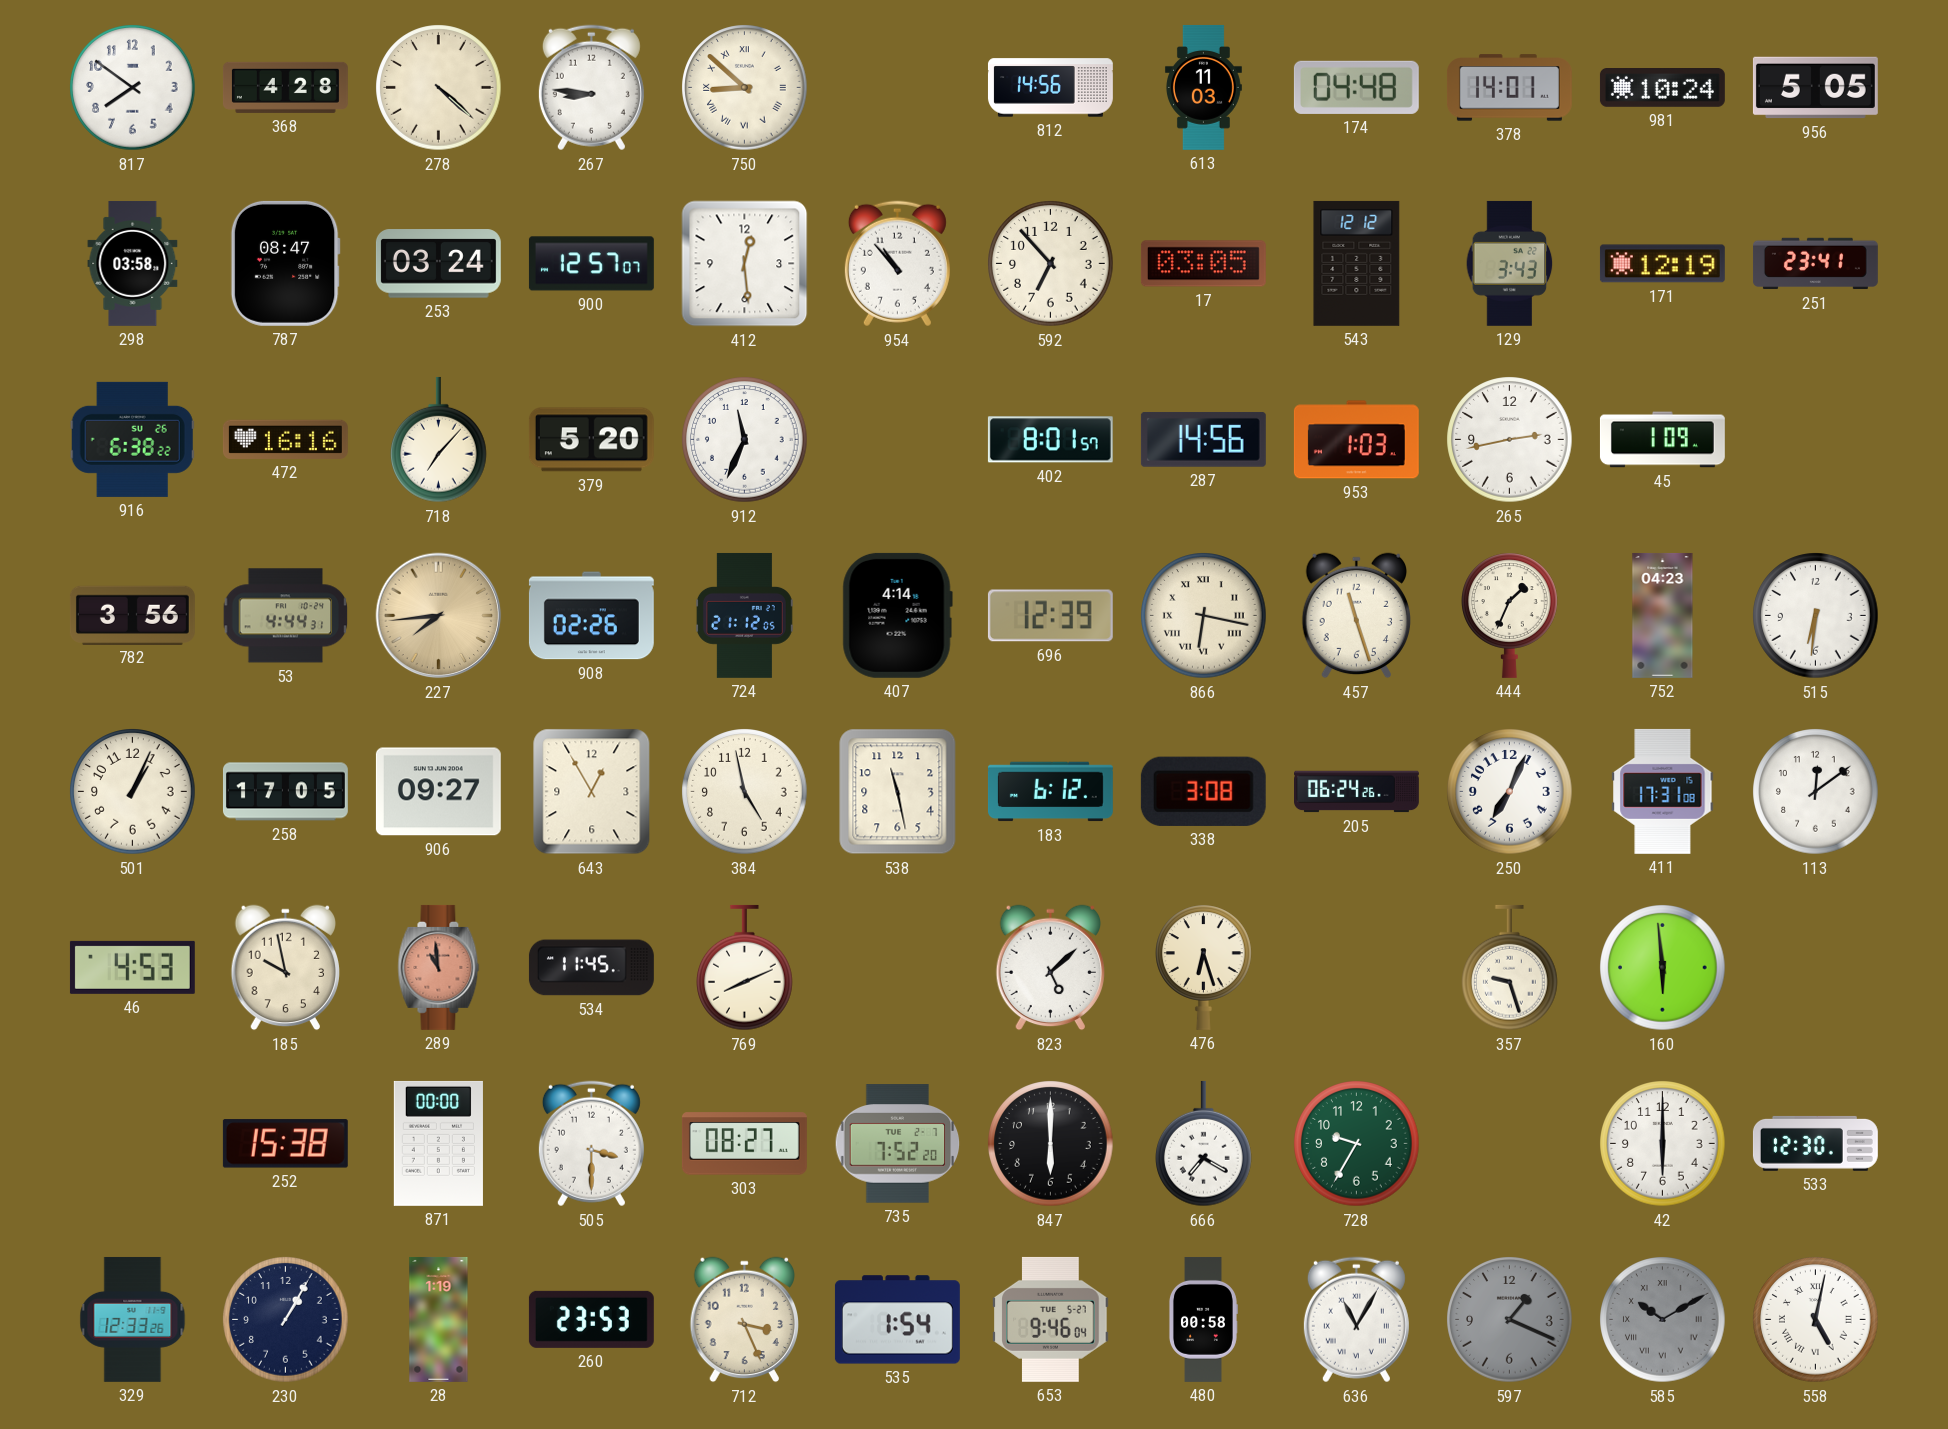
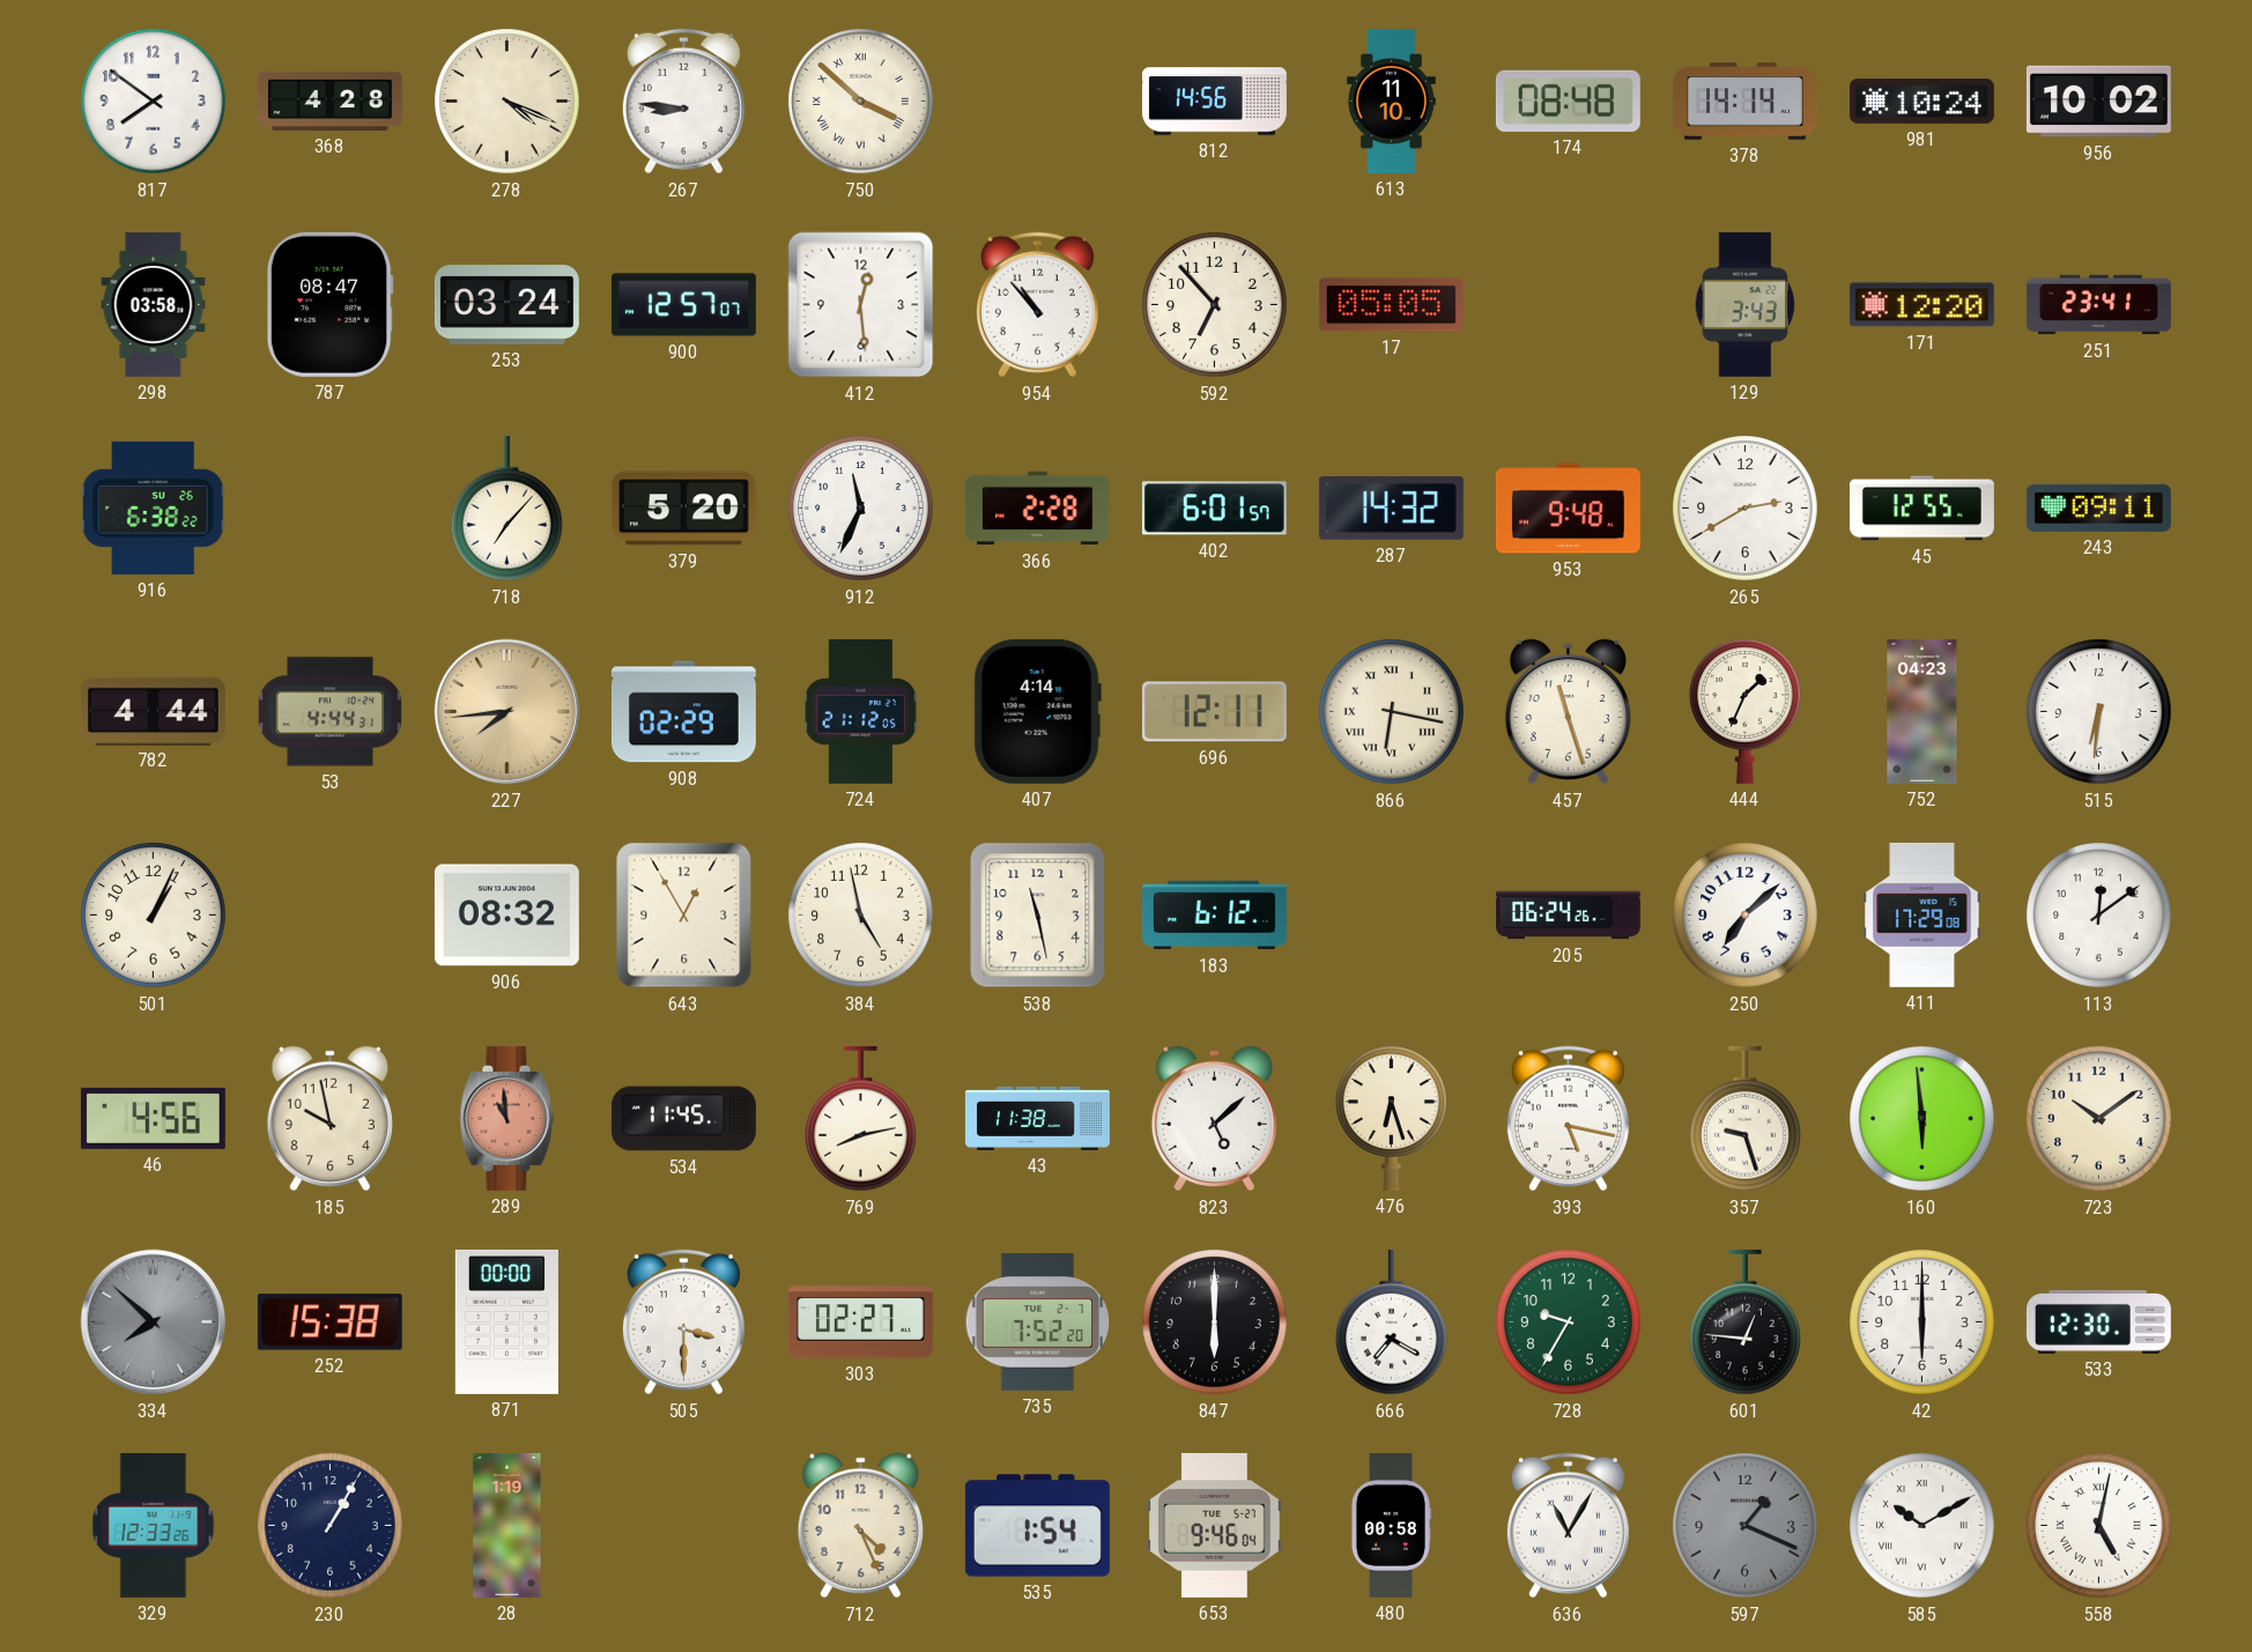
278: 4:22 -> 4:19
750: 8:52 -> 3:52
613: 11:03 -> 11:10
174: 04:48 -> 08:48
378: 14:01 -> 14:14
956: 5:05 -> 10:02
17: 03:05 -> 05:05
543: 12:12 -> none
171: 12:19 -> 12:20
472: 16:16 -> none
366: none -> 2:28
402: 8:01 -> 6:01
287: 14:56 -> 14:32
953: 1:03 -> 9:48
265: 2:43 -> 2:40
45: 1:09 -> 12:55
243: none -> 09:11
782: 3:56 -> 4:44
908: 02:26 -> 02:29
696: 12:39 -> 12:11
258: 17:05 -> none
906: 09:27 -> 08:32
338: 3:08 -> none
250: 7:04 -> 7:08
411: 17:31 -> 17:29
46: 4:53 -> 4:56
769: 8:11 -> 8:13
43: none -> 11:38
393: none -> 5:17
723: none -> 10:09
334: none -> 7:52
303: 08:27 -> 02:27
601: none -> 12:46
260: 23:53 -> none
712: 3:26 -> 4:26
585 dial: grey -> white
